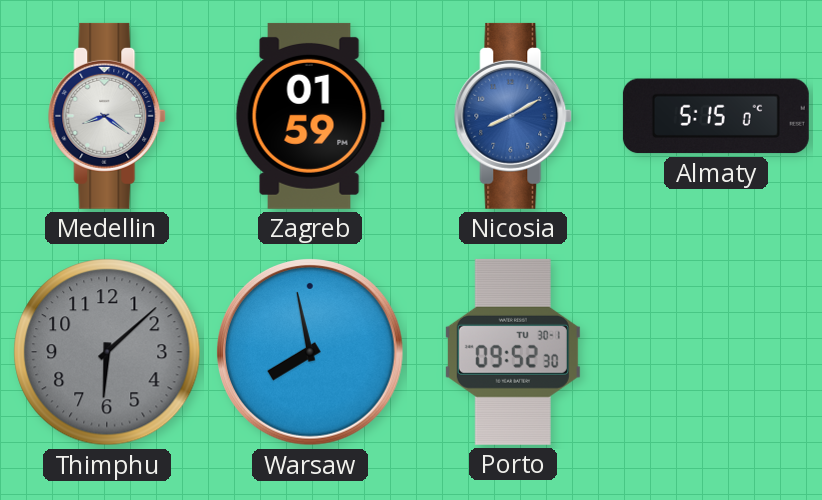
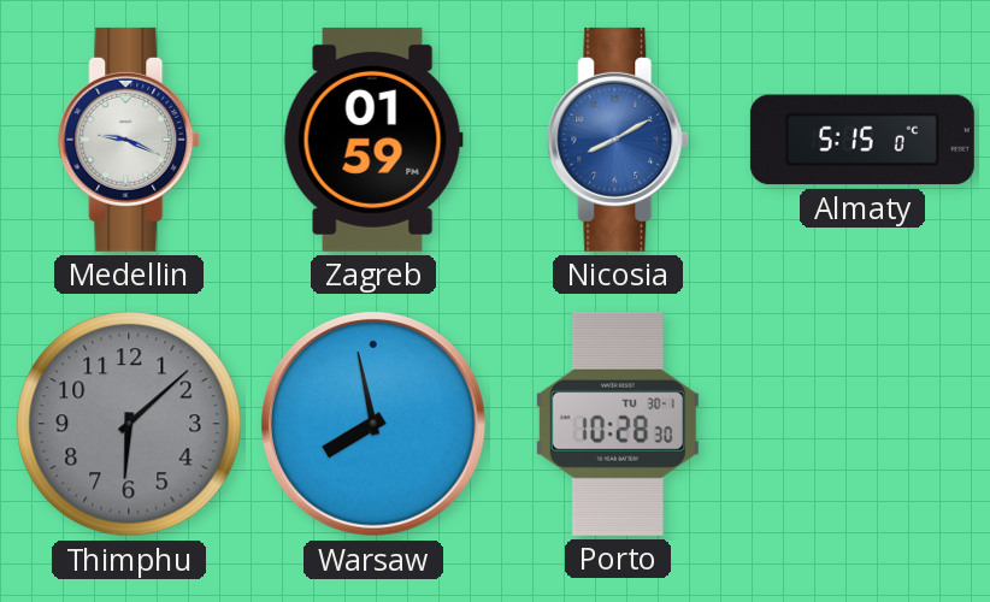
Medellin: 8:21 -> 9:19
Porto: 09:52 -> 10:28
